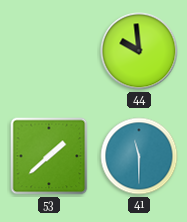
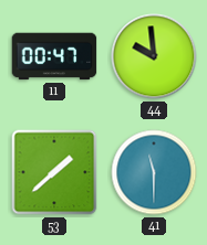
11: none -> 00:47
